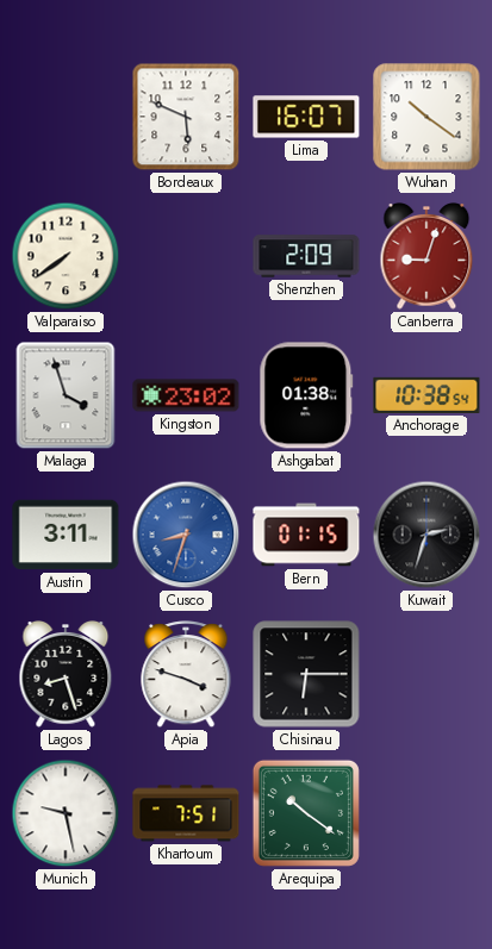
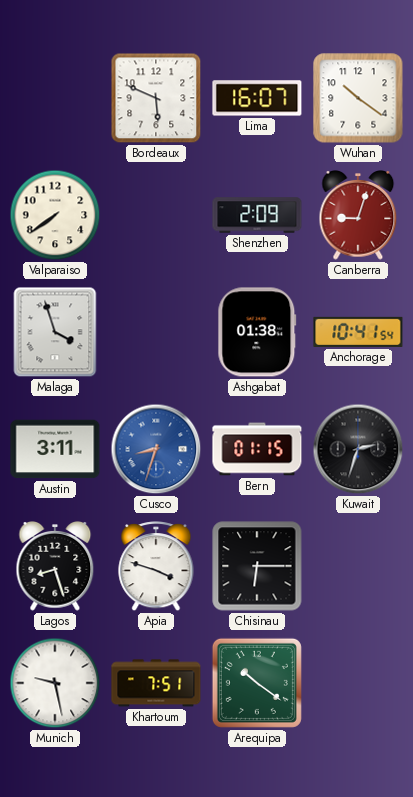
Kingston: 23:02 -> none
Anchorage: 10:38 -> 10:41
